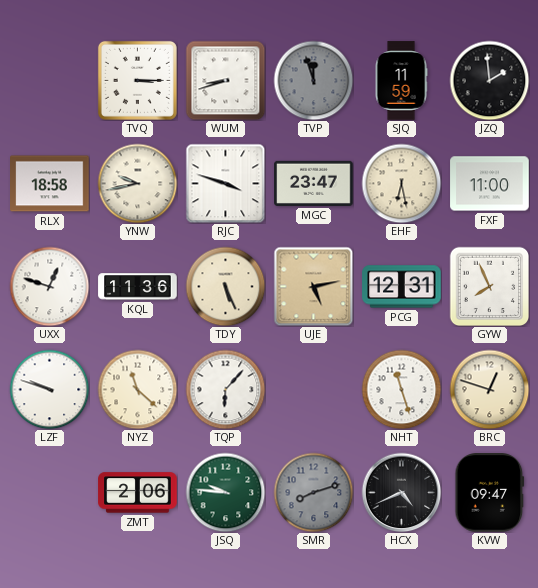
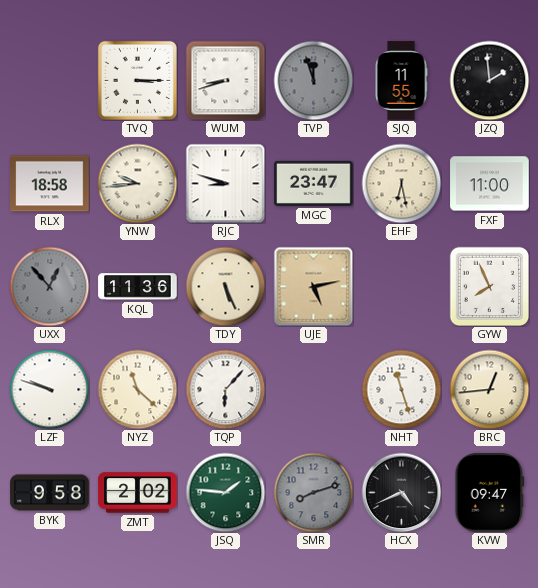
SJQ: 11:59 -> 11:55
YNW: 9:43 -> 9:44
RJC: 3:48 -> 8:48
UXX: 12:48 -> 12:53
UXX dial: white -> grey
PCG: 12:31 -> none
BRC: 12:48 -> 12:44
BYK: none -> 9:58
ZMT: 2:06 -> 2:02
JSQ: 9:46 -> 1:46
